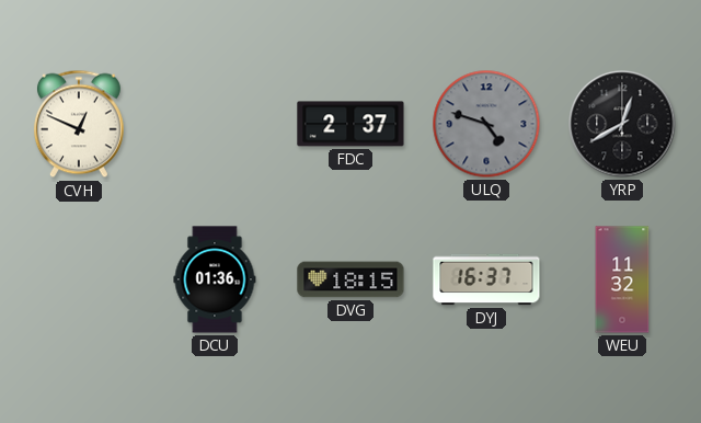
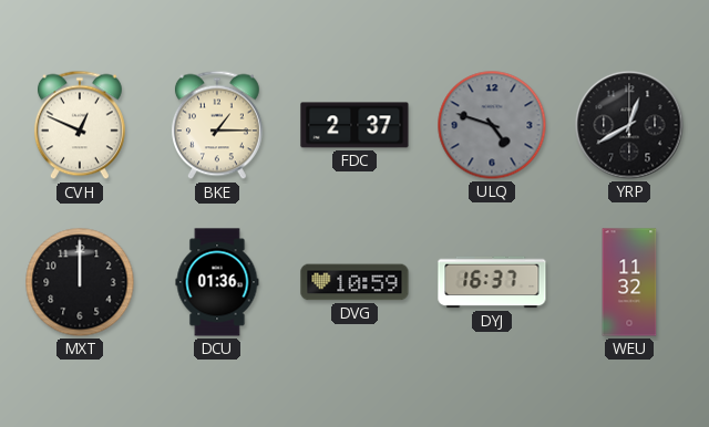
BKE: none -> 1:15
MXT: none -> 12:00
DVG: 18:15 -> 10:59
